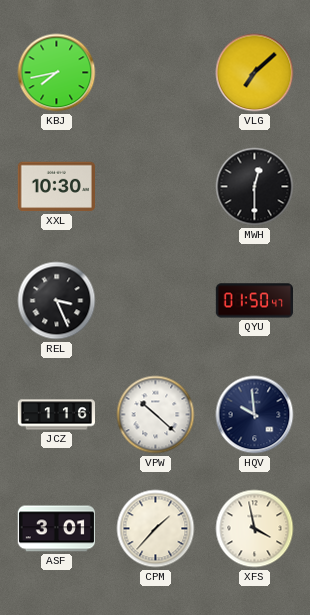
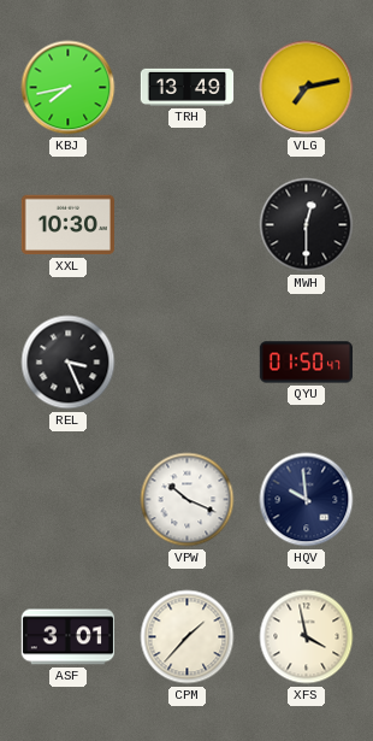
TRH: none -> 13:49
VLG: 7:08 -> 7:13
JCZ: 1:16 -> none
VPW: 10:22 -> 10:19
